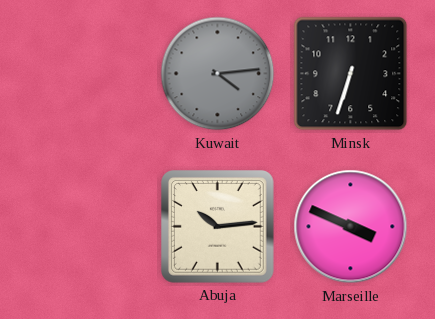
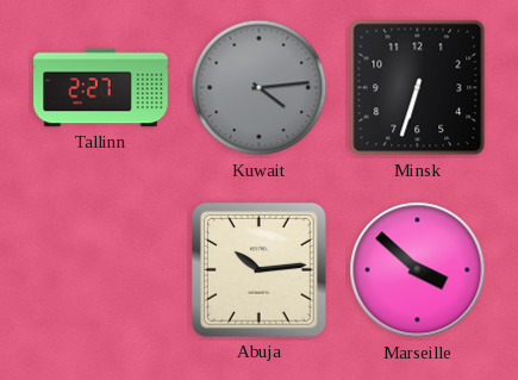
Tallinn: none -> 2:27
Marseille: 3:49 -> 3:52
